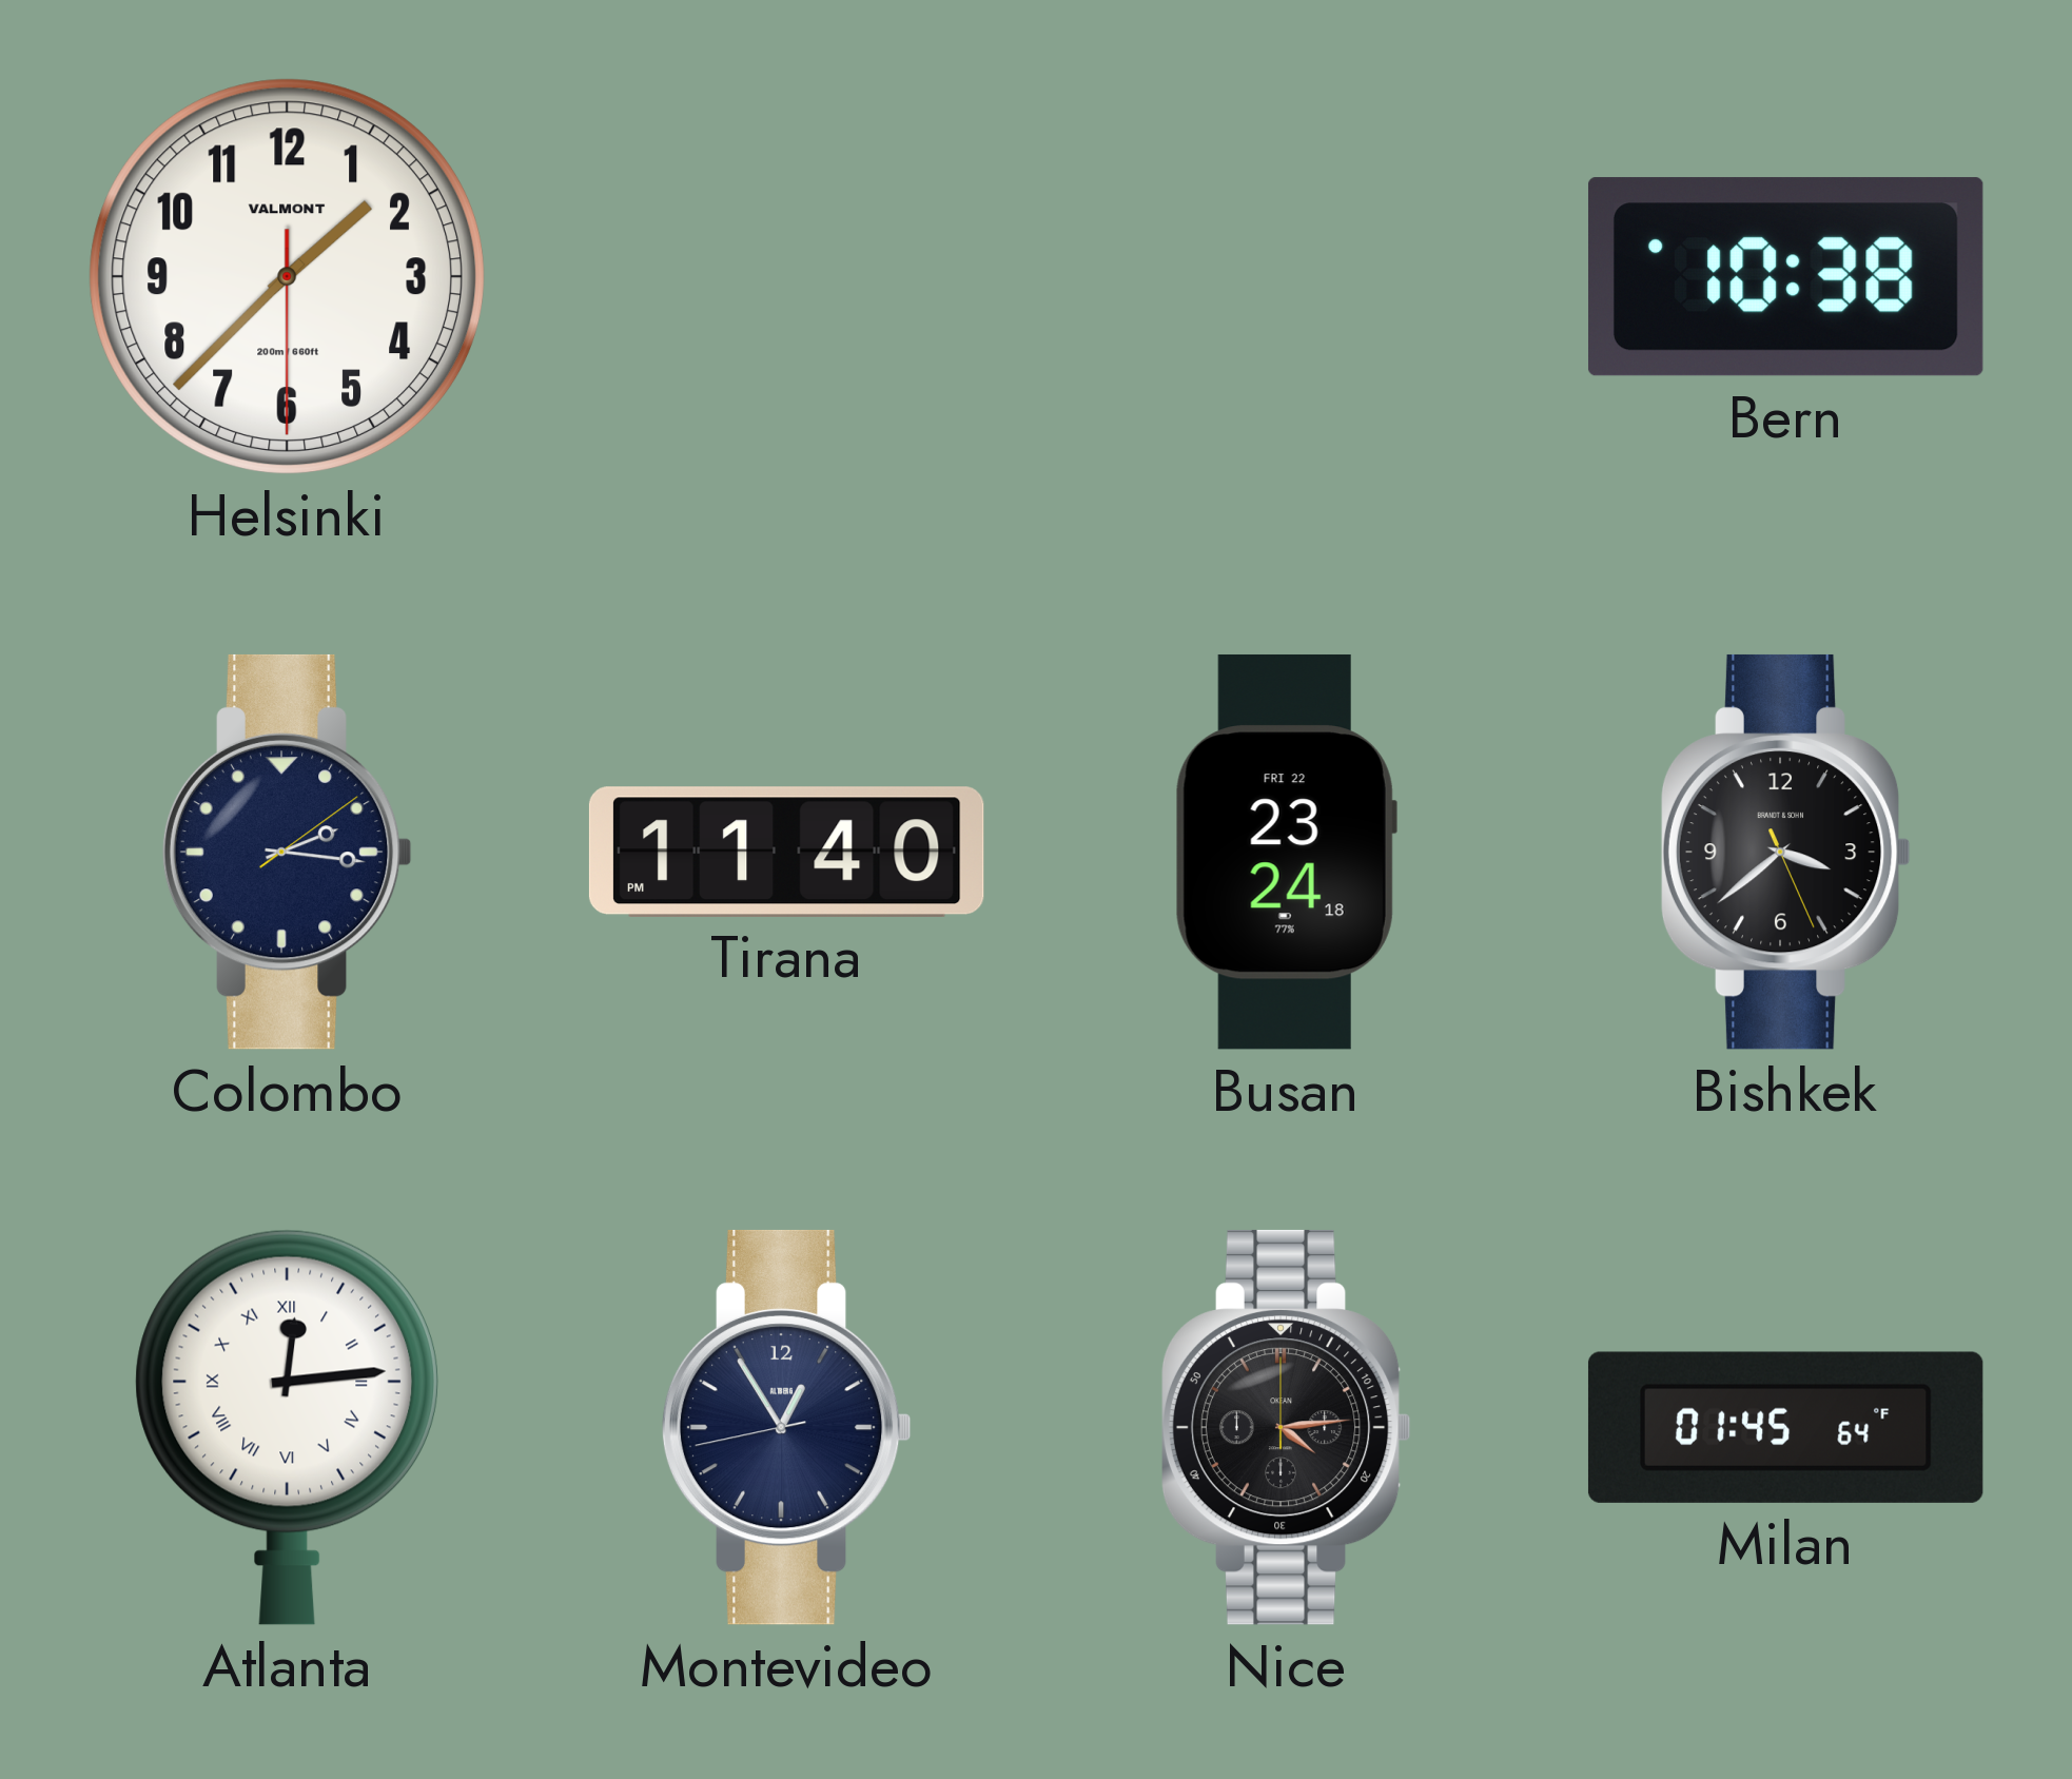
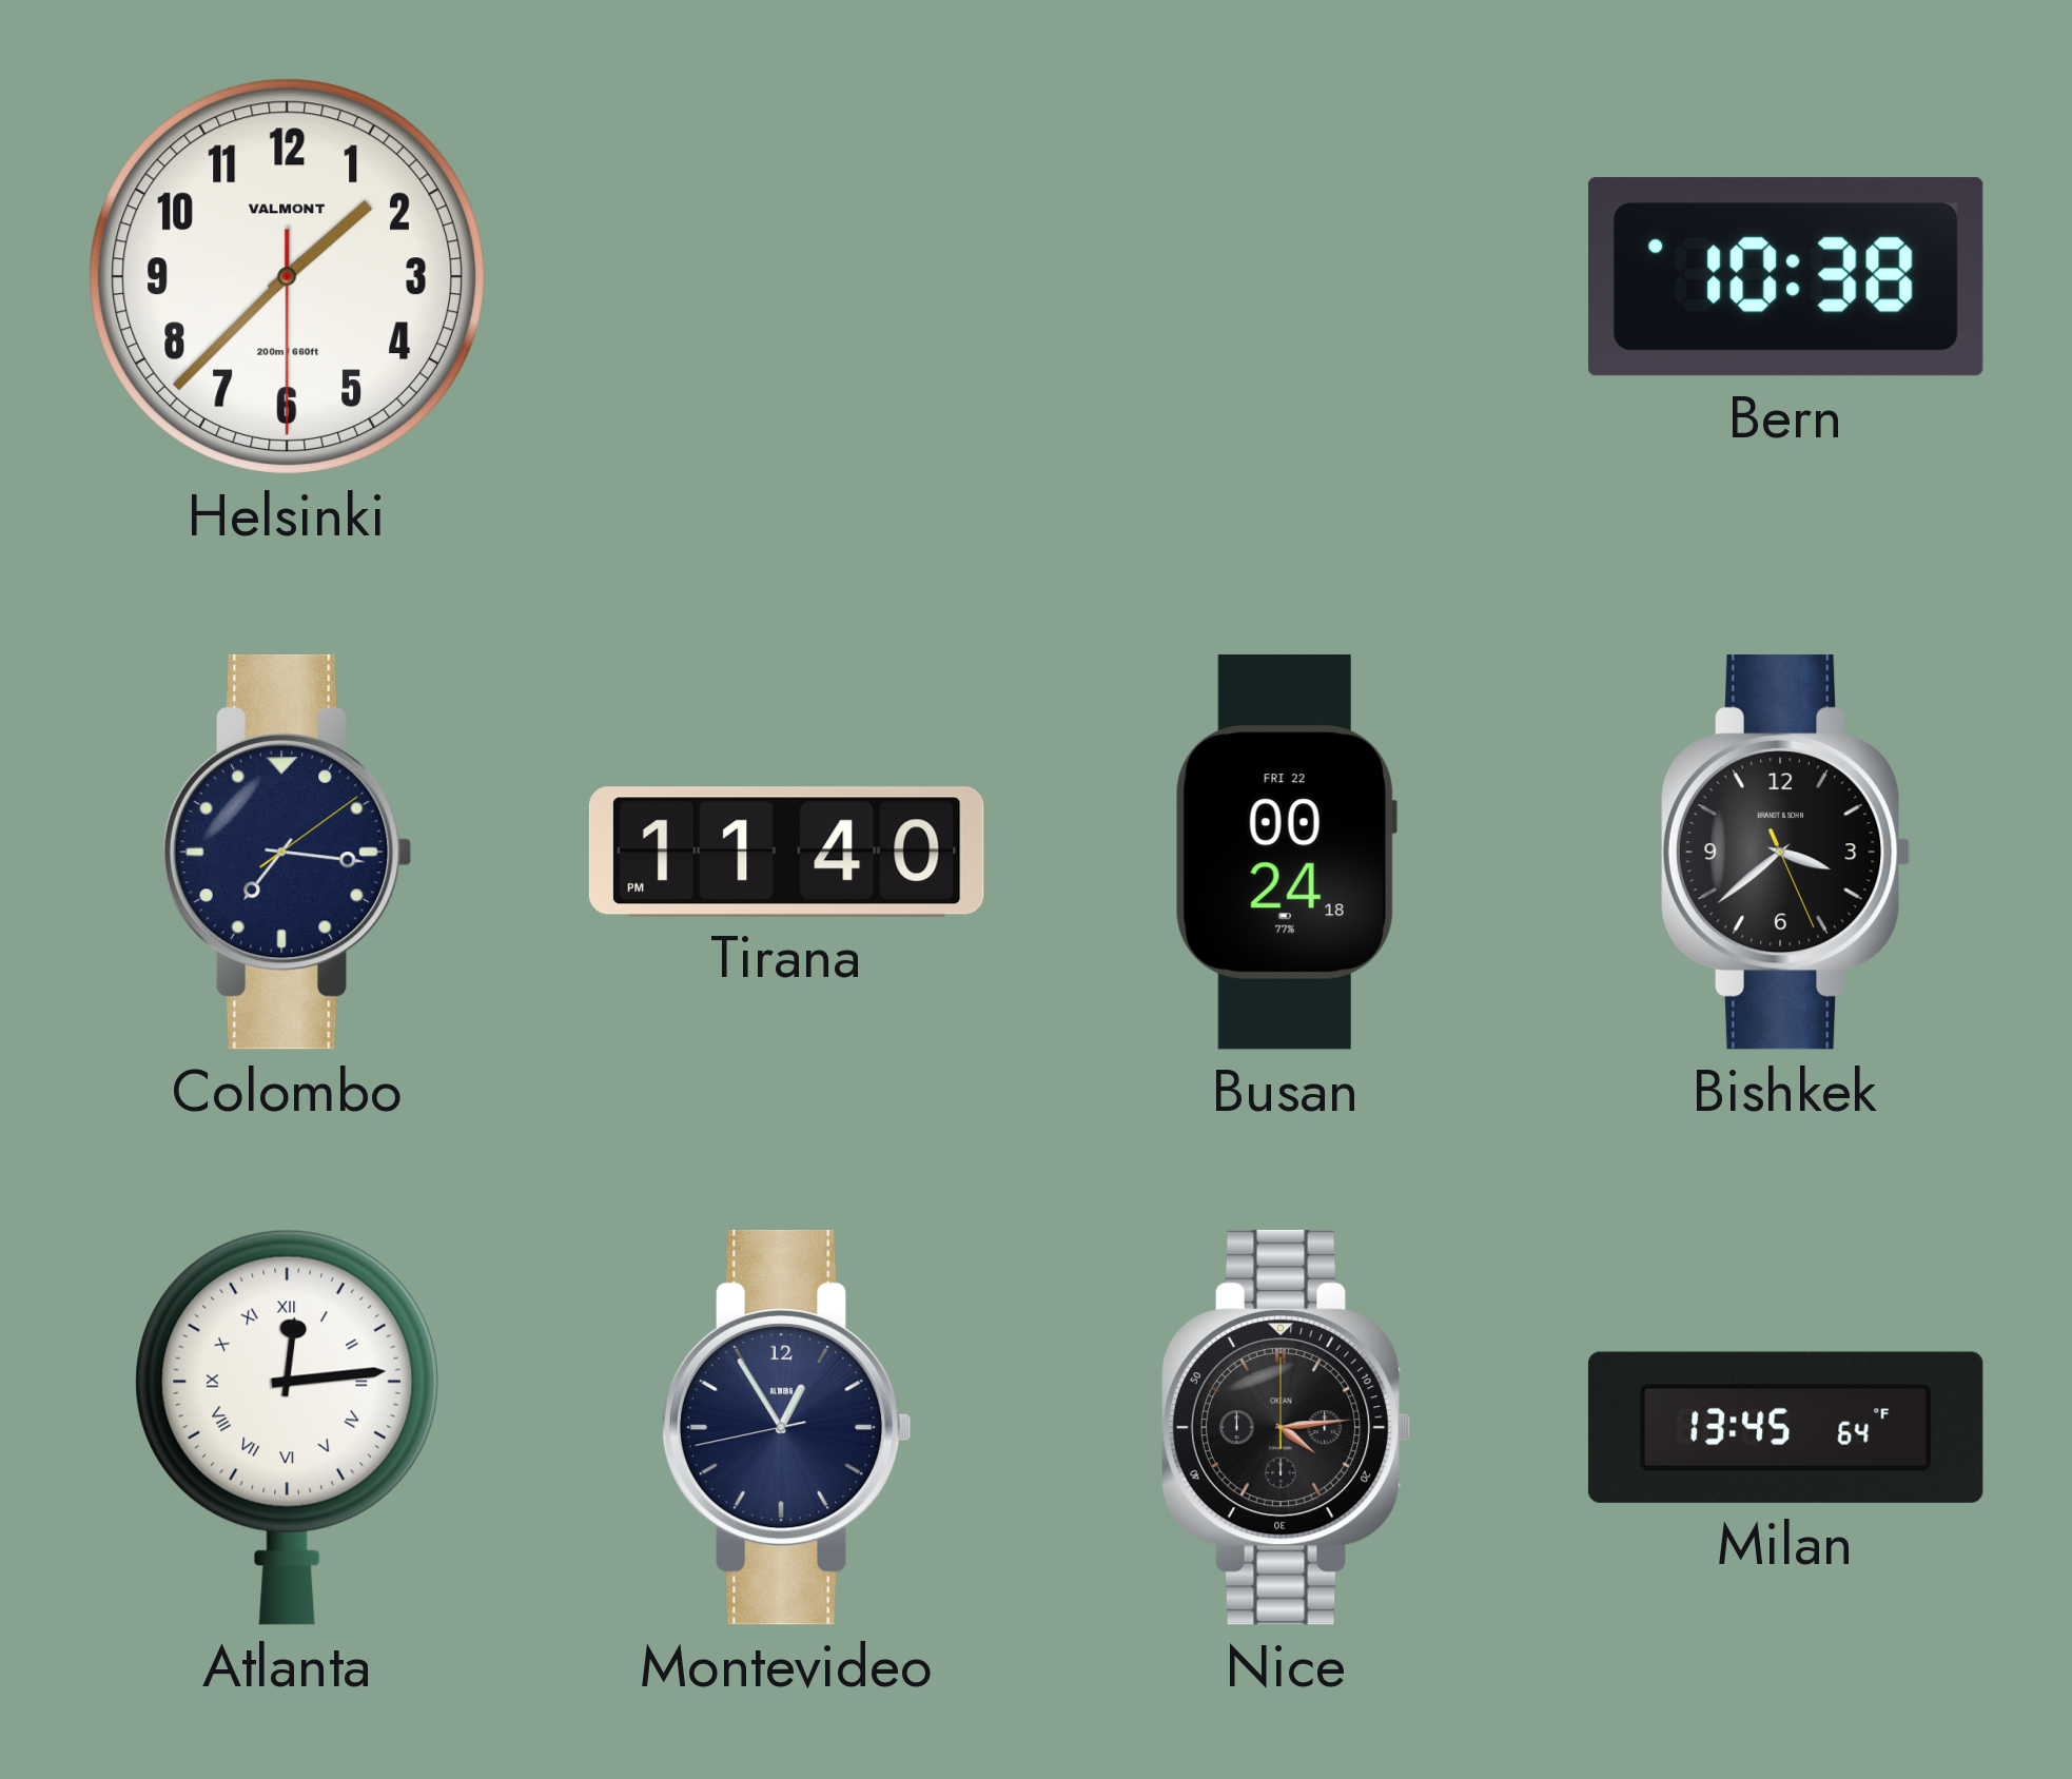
Colombo: 2:16 -> 7:16
Busan: 23:24 -> 00:24
Milan: 01:45 -> 13:45
